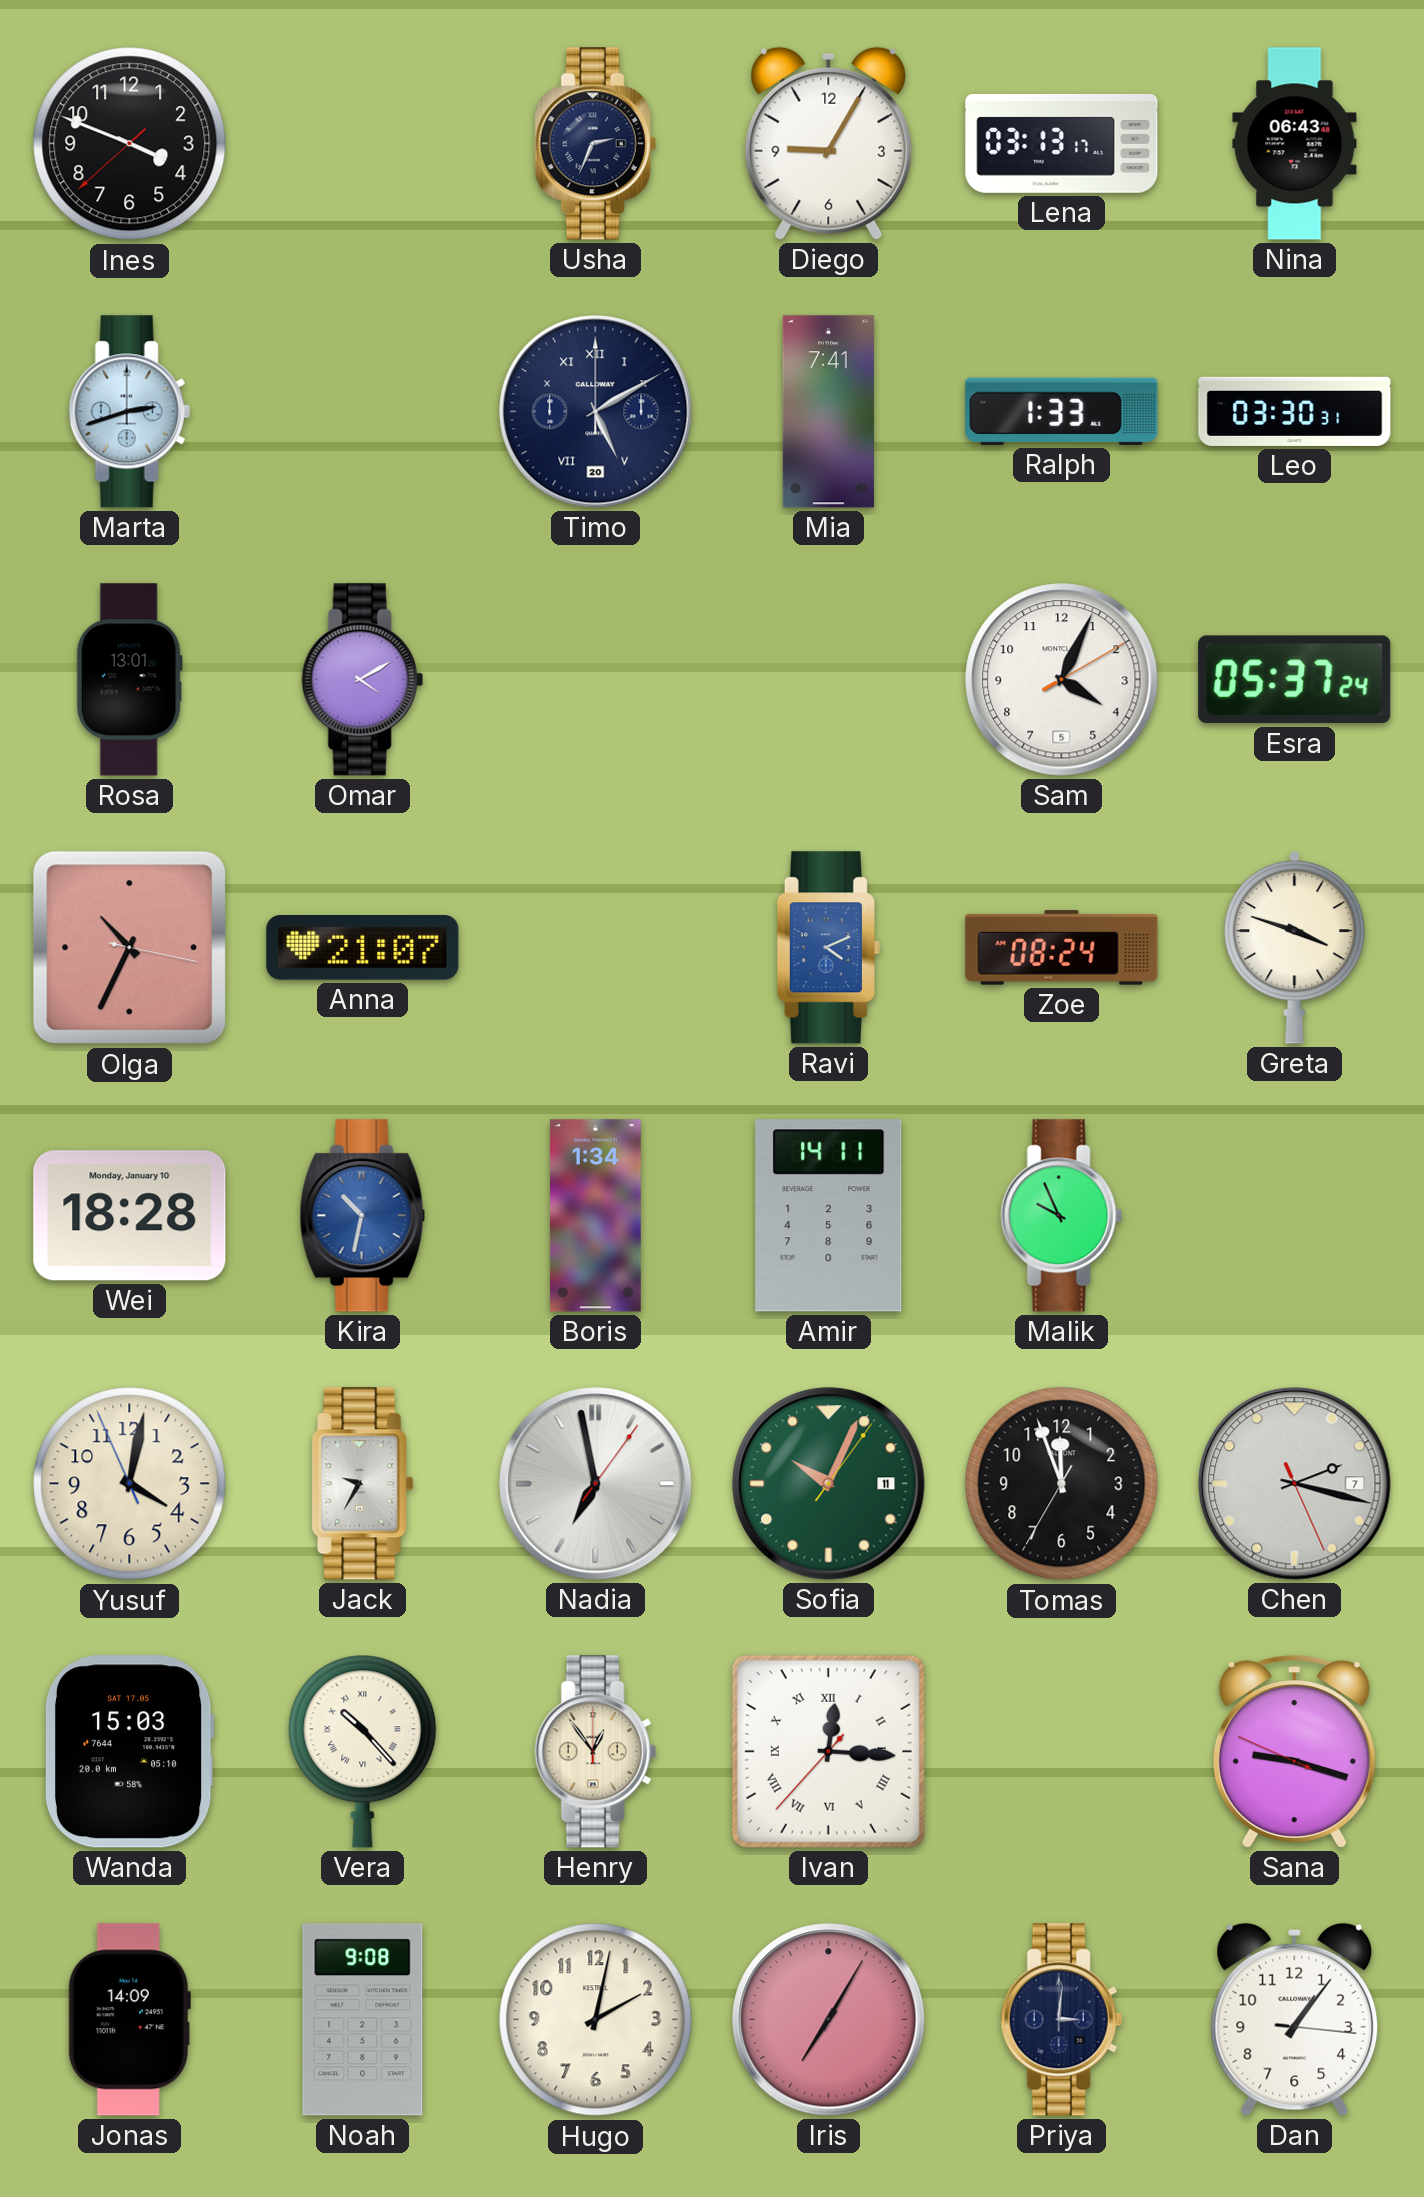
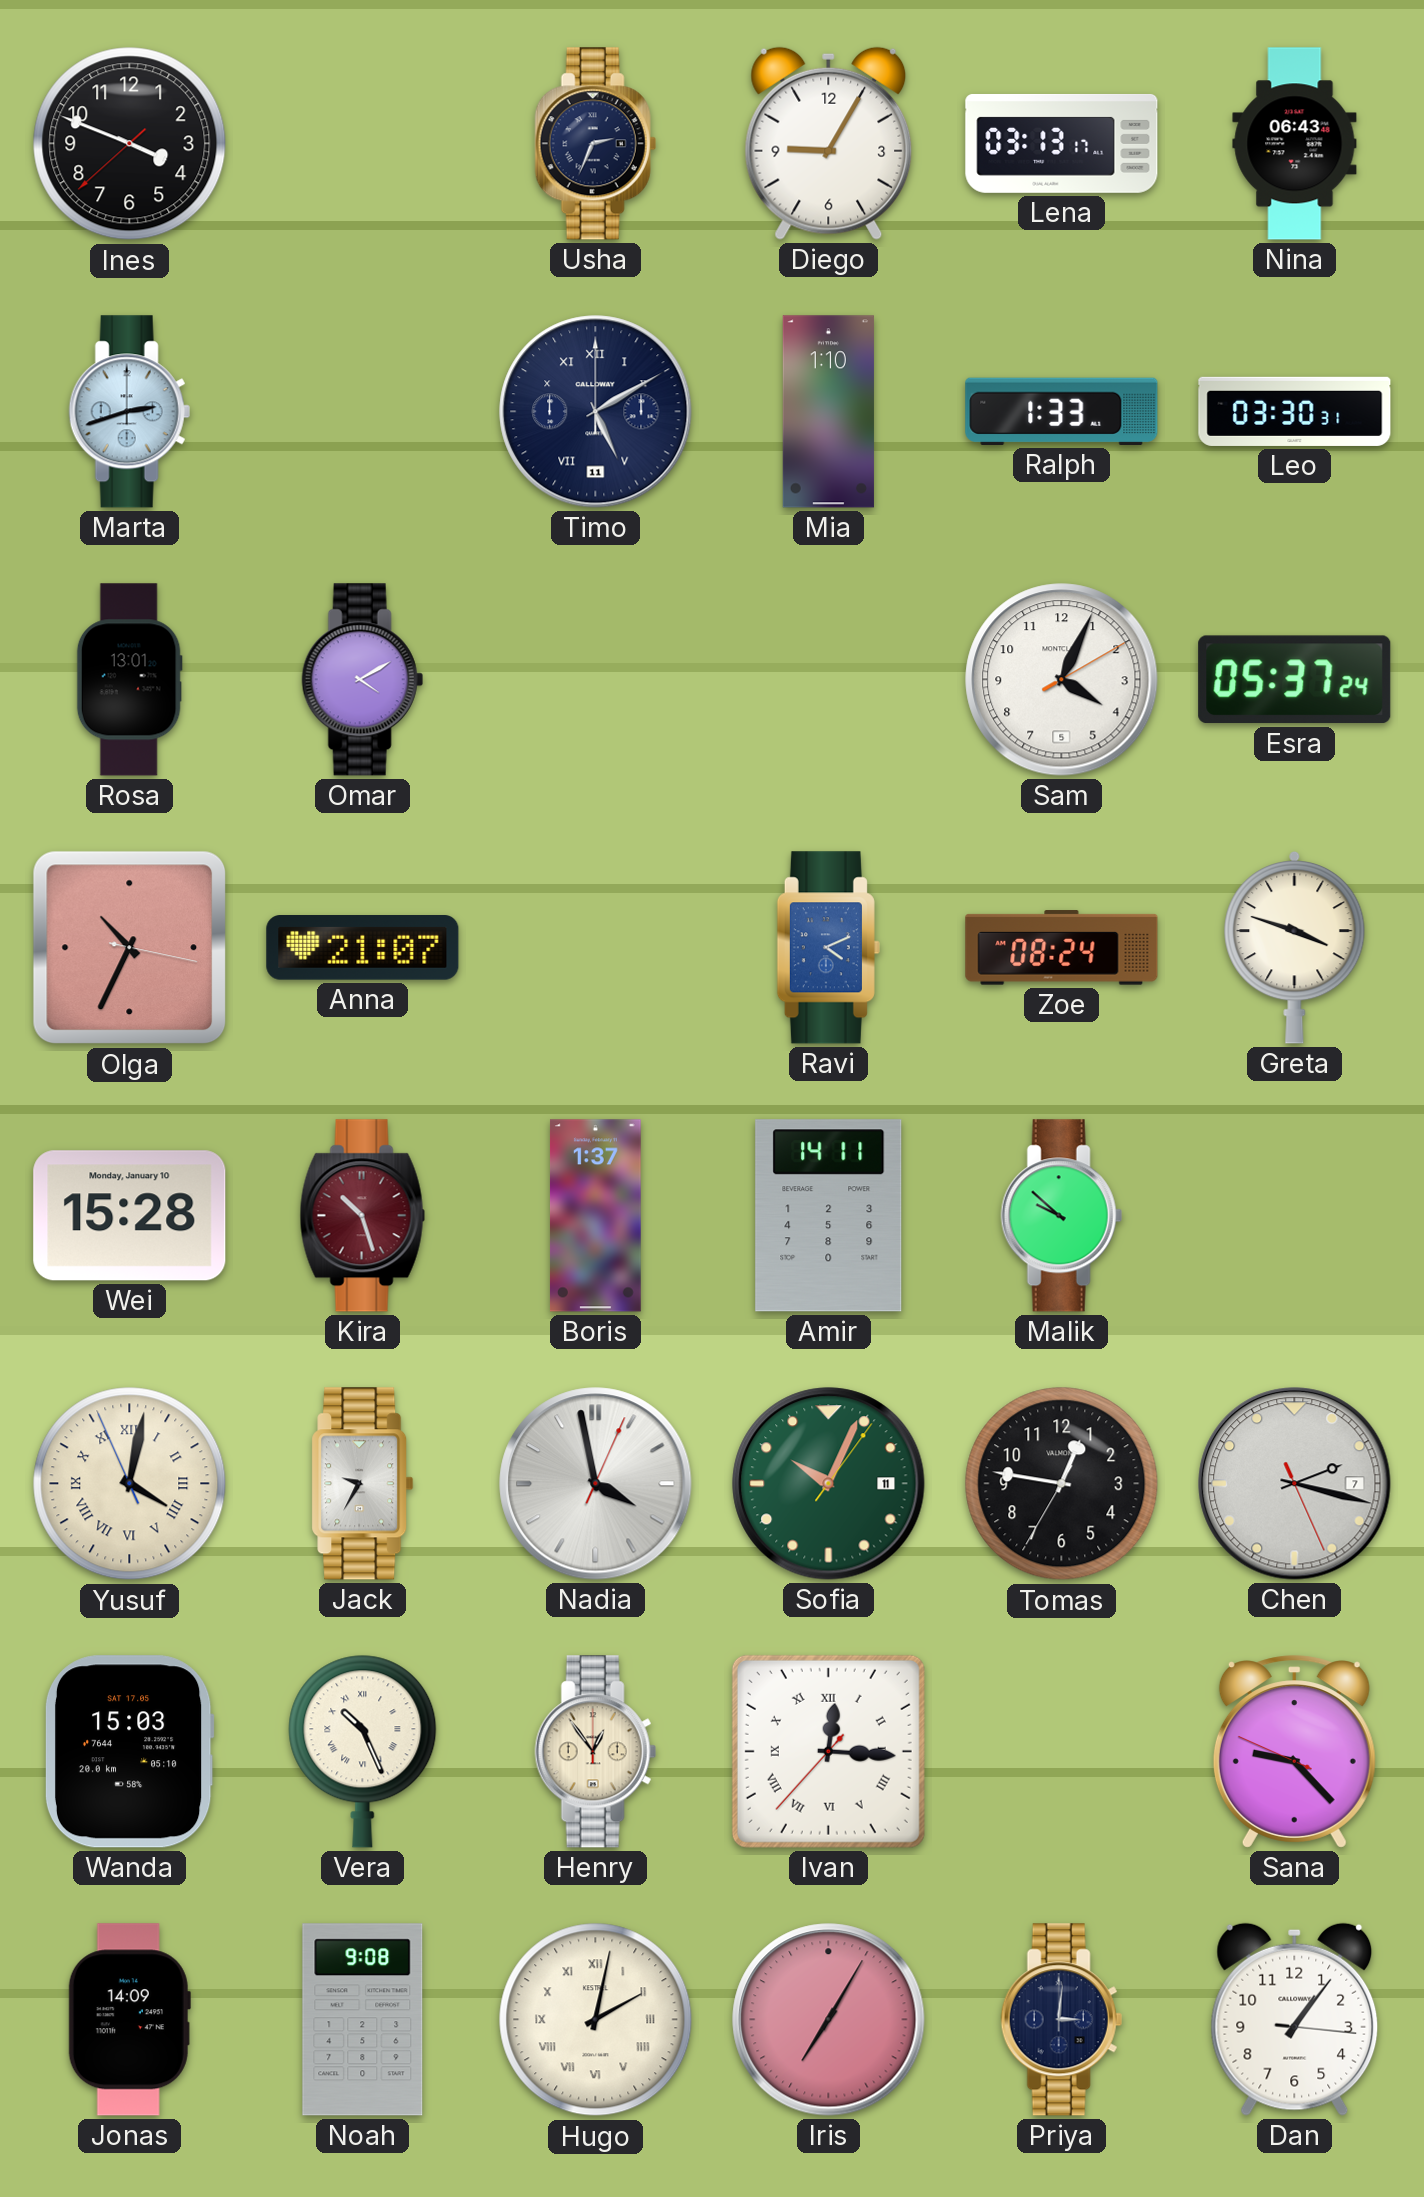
Timo date: 20 -> 11
Mia: 7:41 -> 1:10
Wei: 18:28 -> 15:28
Kira: 10:32 -> 10:27
Kira dial: blue -> burgundy
Boris: 1:34 -> 1:37
Malik: 9:56 -> 9:52
Yusuf numerals: Arabic -> Roman
Nadia: 6:58 -> 3:58
Tomas: 11:56 -> 12:46
Vera: 10:23 -> 10:26
Sana: 9:17 -> 9:22
Hugo numerals: Arabic -> Roman
